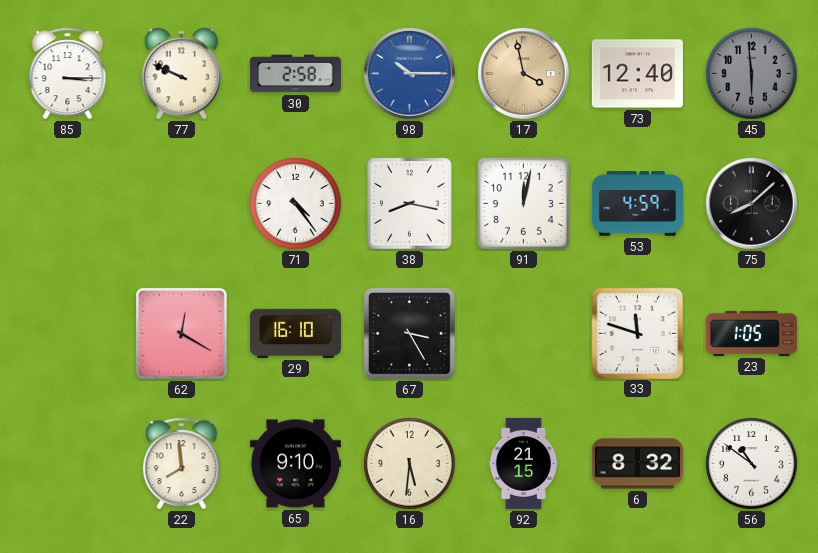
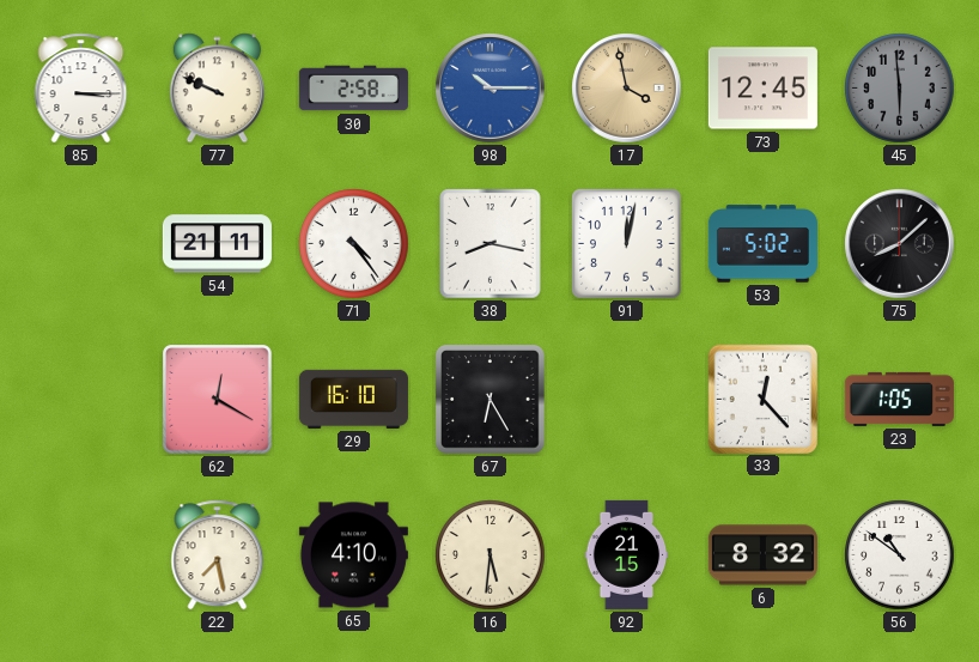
73: 12:40 -> 12:45
54: none -> 21:11
53: 4:59 -> 5:02
67: 3:25 -> 6:25
33: 11:48 -> 12:23
22: 7:59 -> 7:28
65: 9:10 -> 4:10
